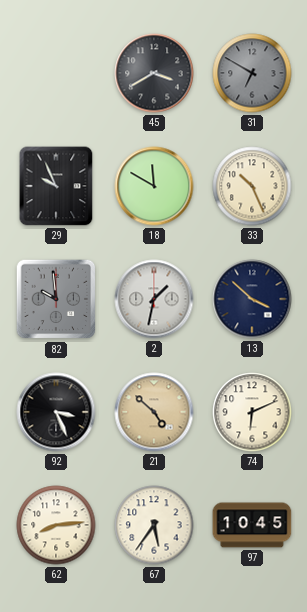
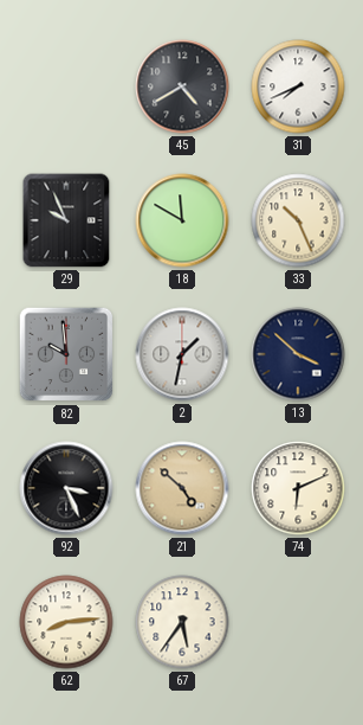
45: 3:40 -> 4:40
31: 6:50 -> 7:41
31 dial: grey -> white
97: 10:45 -> none
